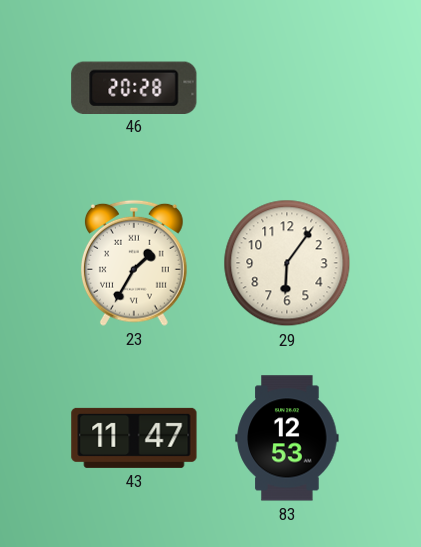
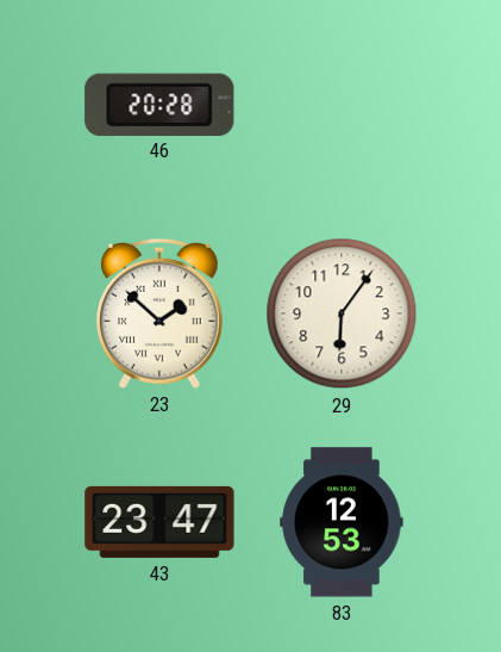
23: 1:35 -> 1:52
43: 11:47 -> 23:47
